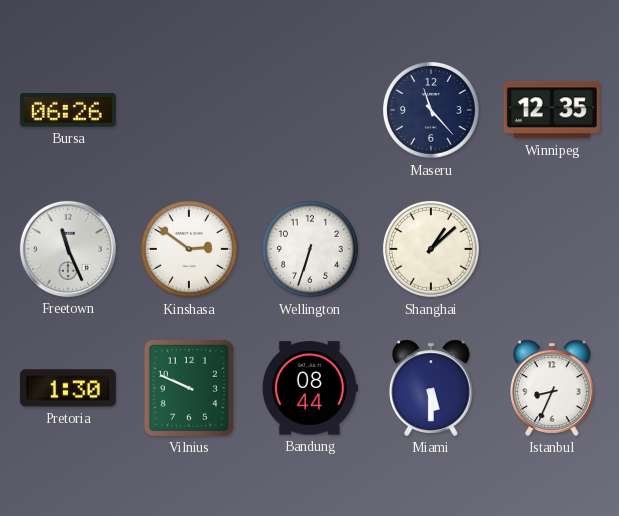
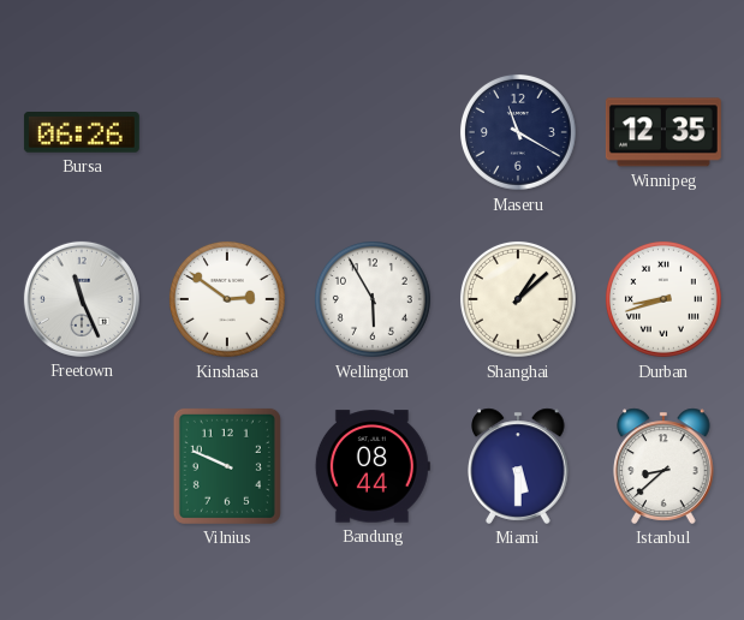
Maseru: 11:23 -> 11:20
Wellington: 6:33 -> 5:55
Durban: none -> 8:42
Pretoria: 1:30 -> none
Istanbul: 8:34 -> 8:38
